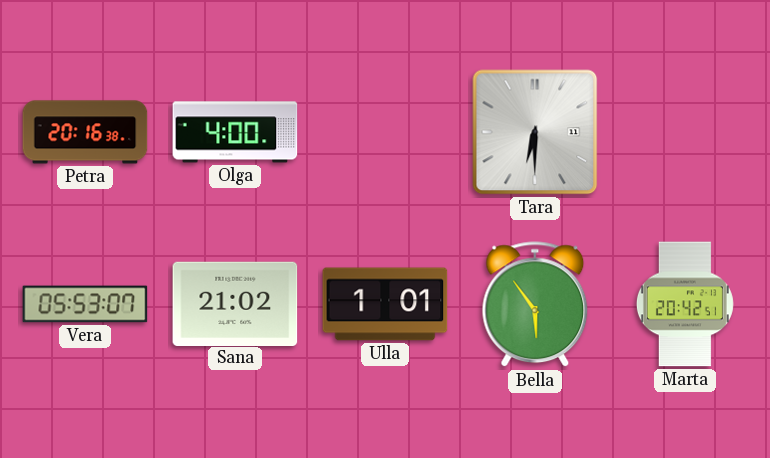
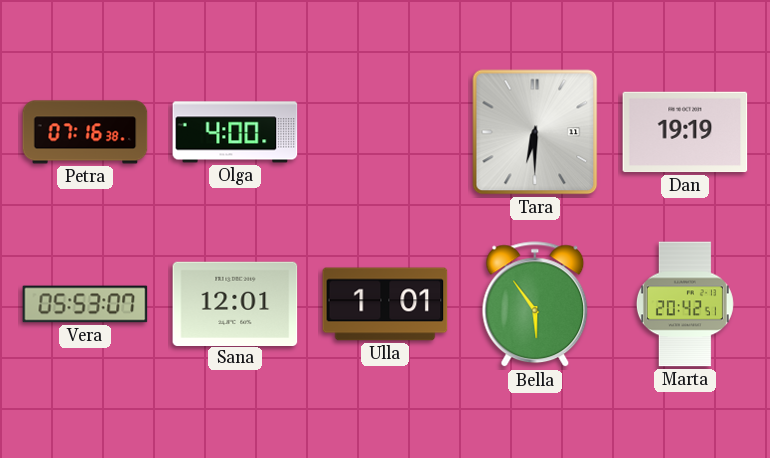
Petra: 20:16 -> 07:16
Dan: none -> 19:19
Sana: 21:02 -> 12:01
